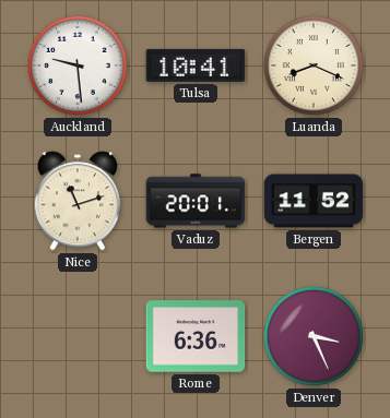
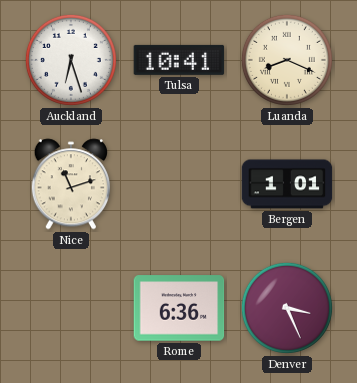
Auckland: 9:29 -> 6:27
Vaduz: 20:01 -> none
Bergen: 11:52 -> 1:01
